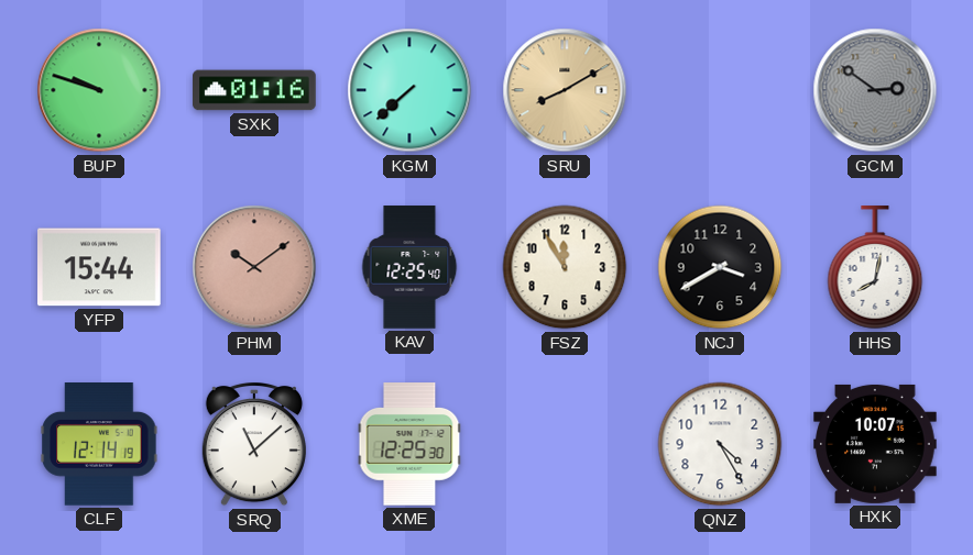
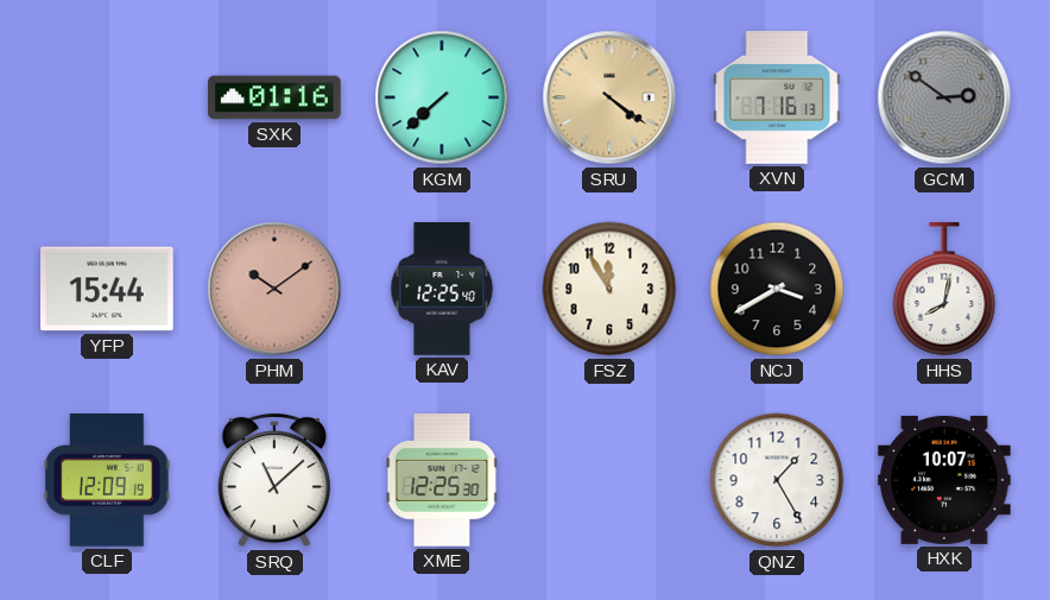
BUP: 9:48 -> none
SRU: 8:10 -> 4:21
XVN: none -> 7:16
CLF: 12:14 -> 12:09
QNZ: 4:25 -> 1:25
